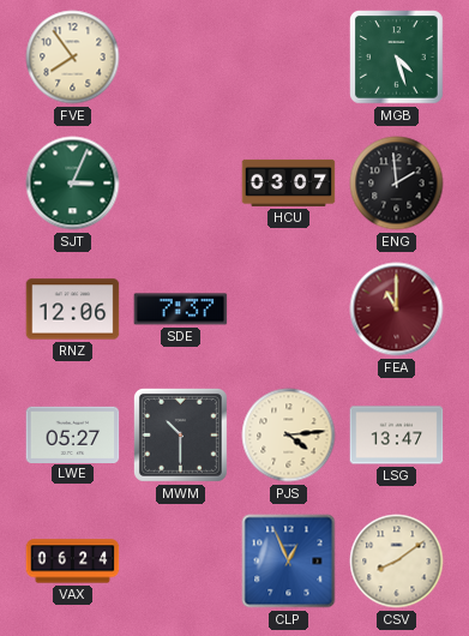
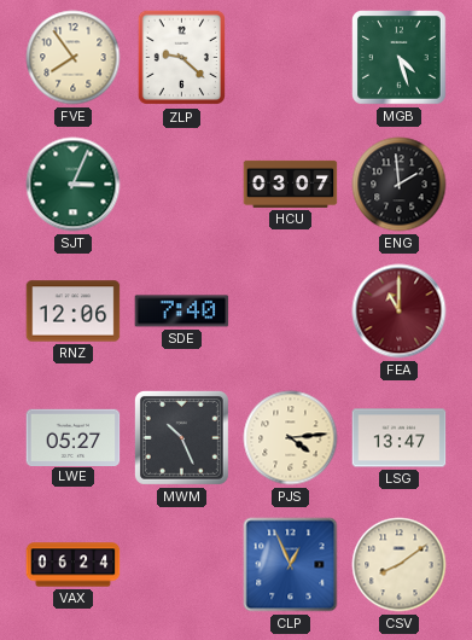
ZLP: none -> 9:22
SDE: 7:37 -> 7:40
MWM: 10:30 -> 10:26
